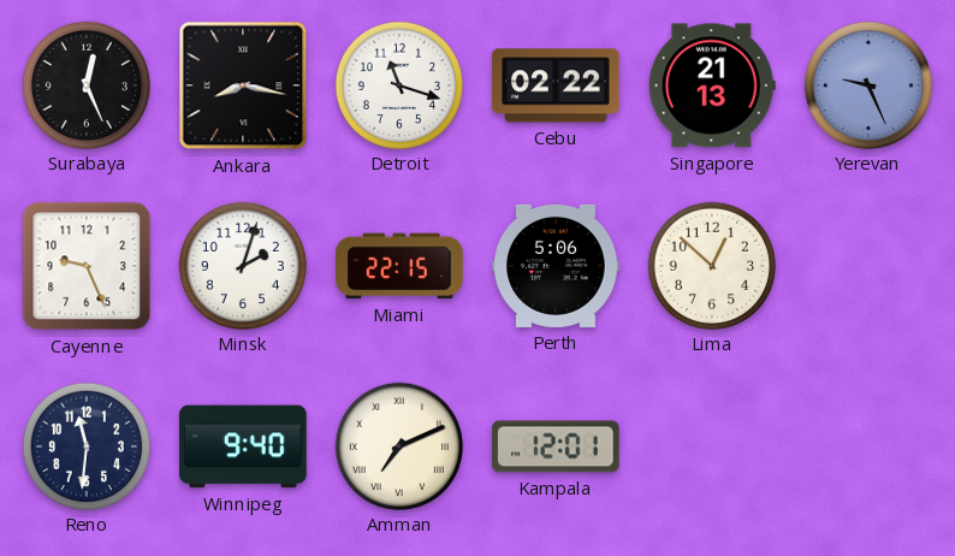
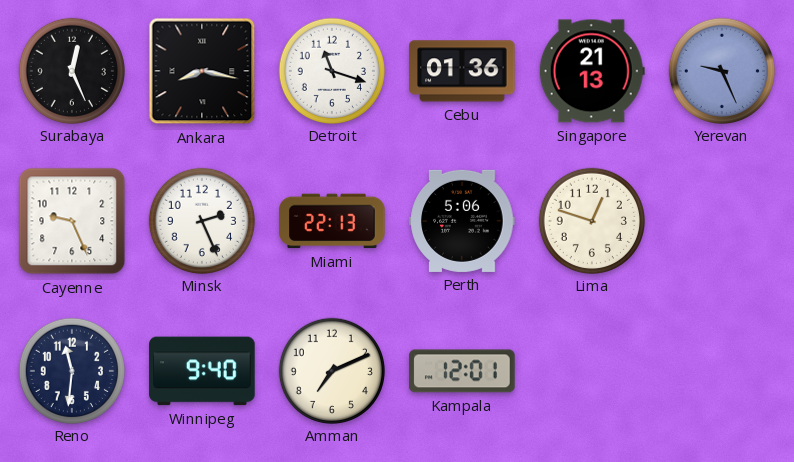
Cebu: 02:22 -> 01:36
Minsk: 2:03 -> 2:26
Miami: 22:15 -> 22:13
Lima: 12:52 -> 12:48
Amman numerals: Roman -> Arabic
